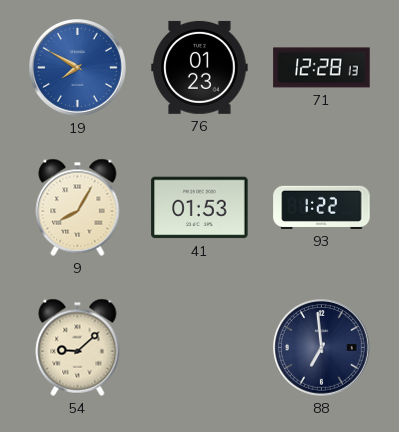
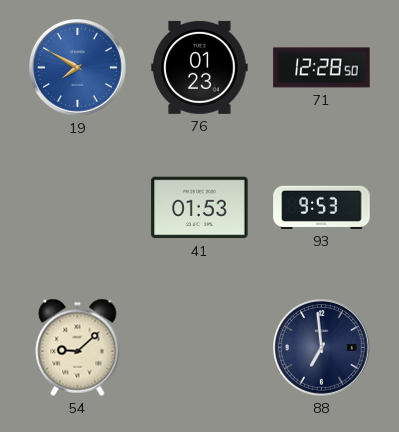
71: 12:28:13 -> 12:28:50
9: 8:05 -> none
93: 1:22 -> 9:53
